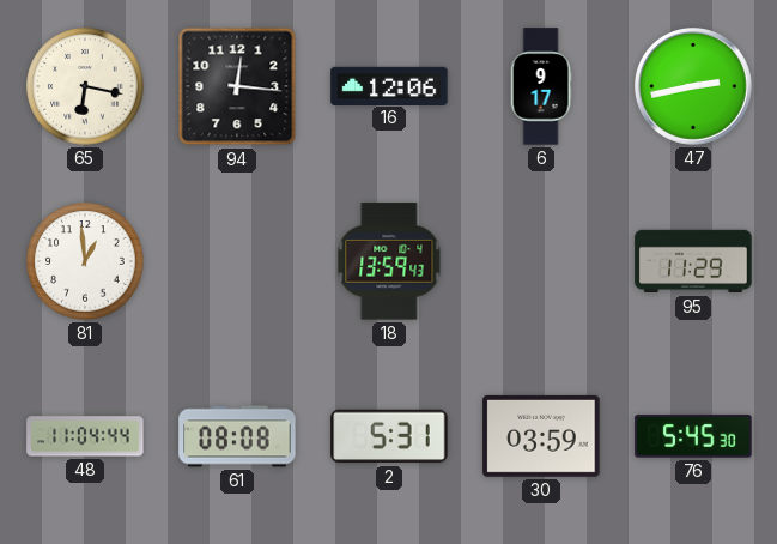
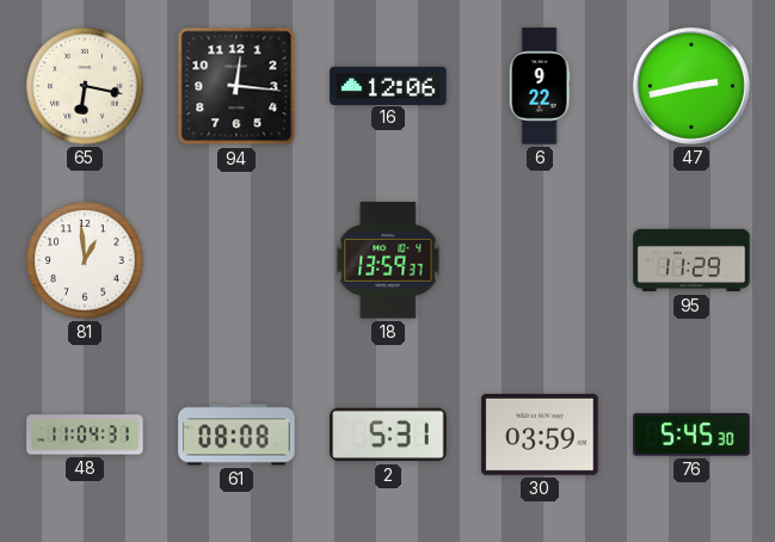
6: 9:17 -> 9:22
18: 13:59:43 -> 13:59:37
48: 11:04:44 -> 11:04:31
